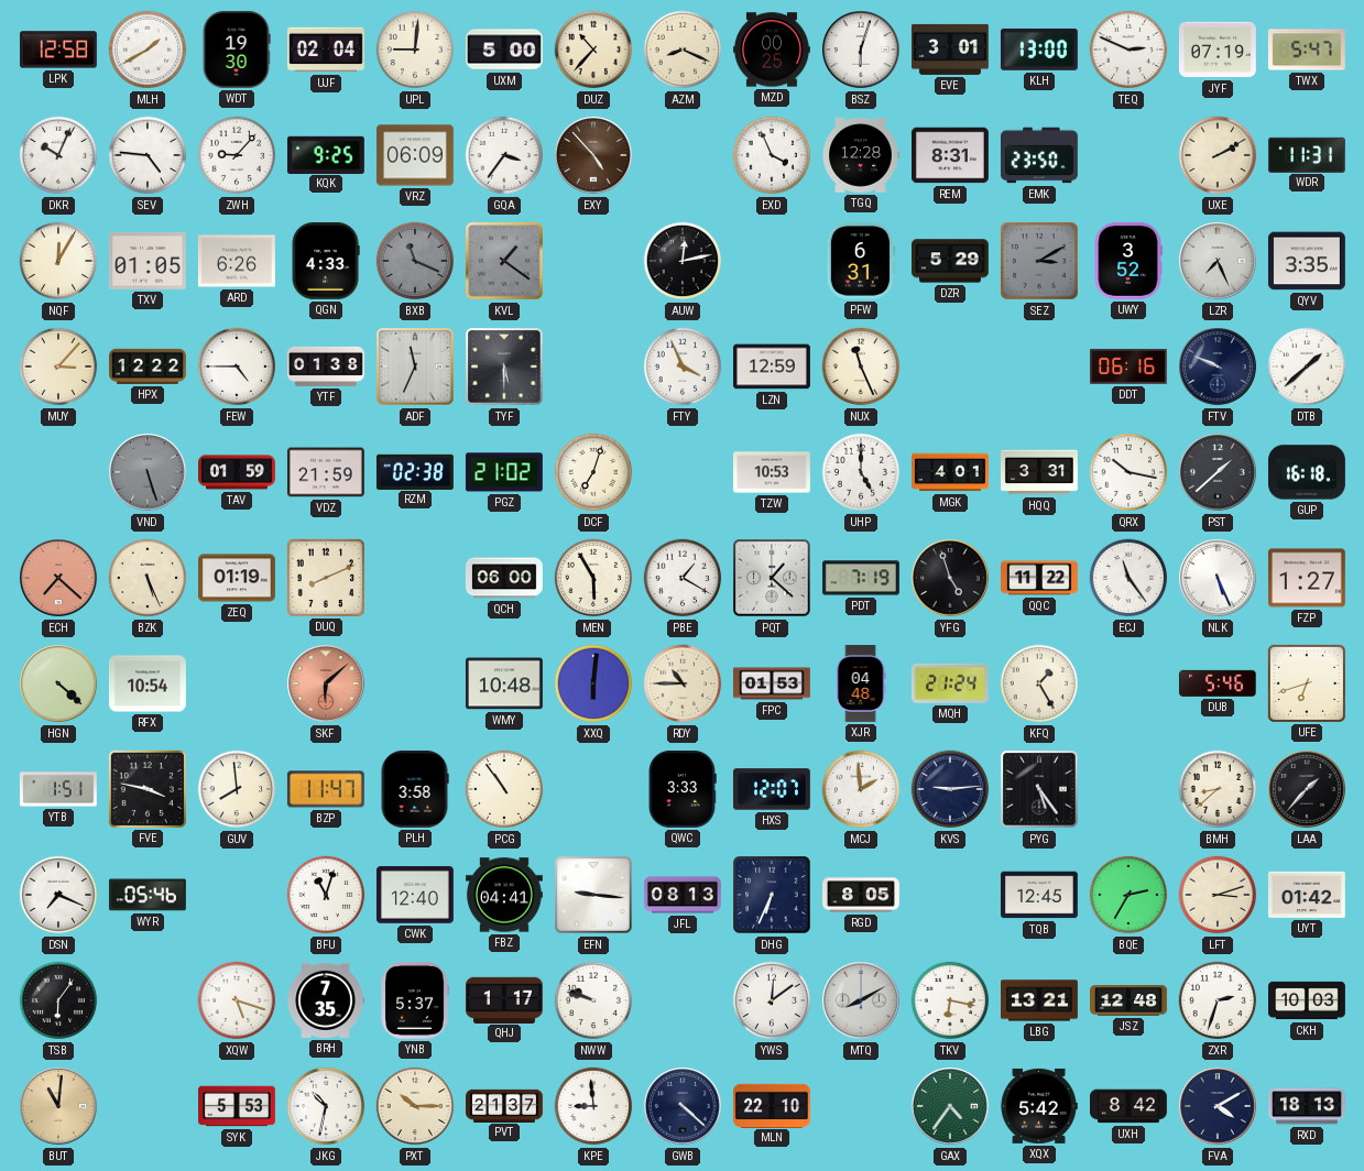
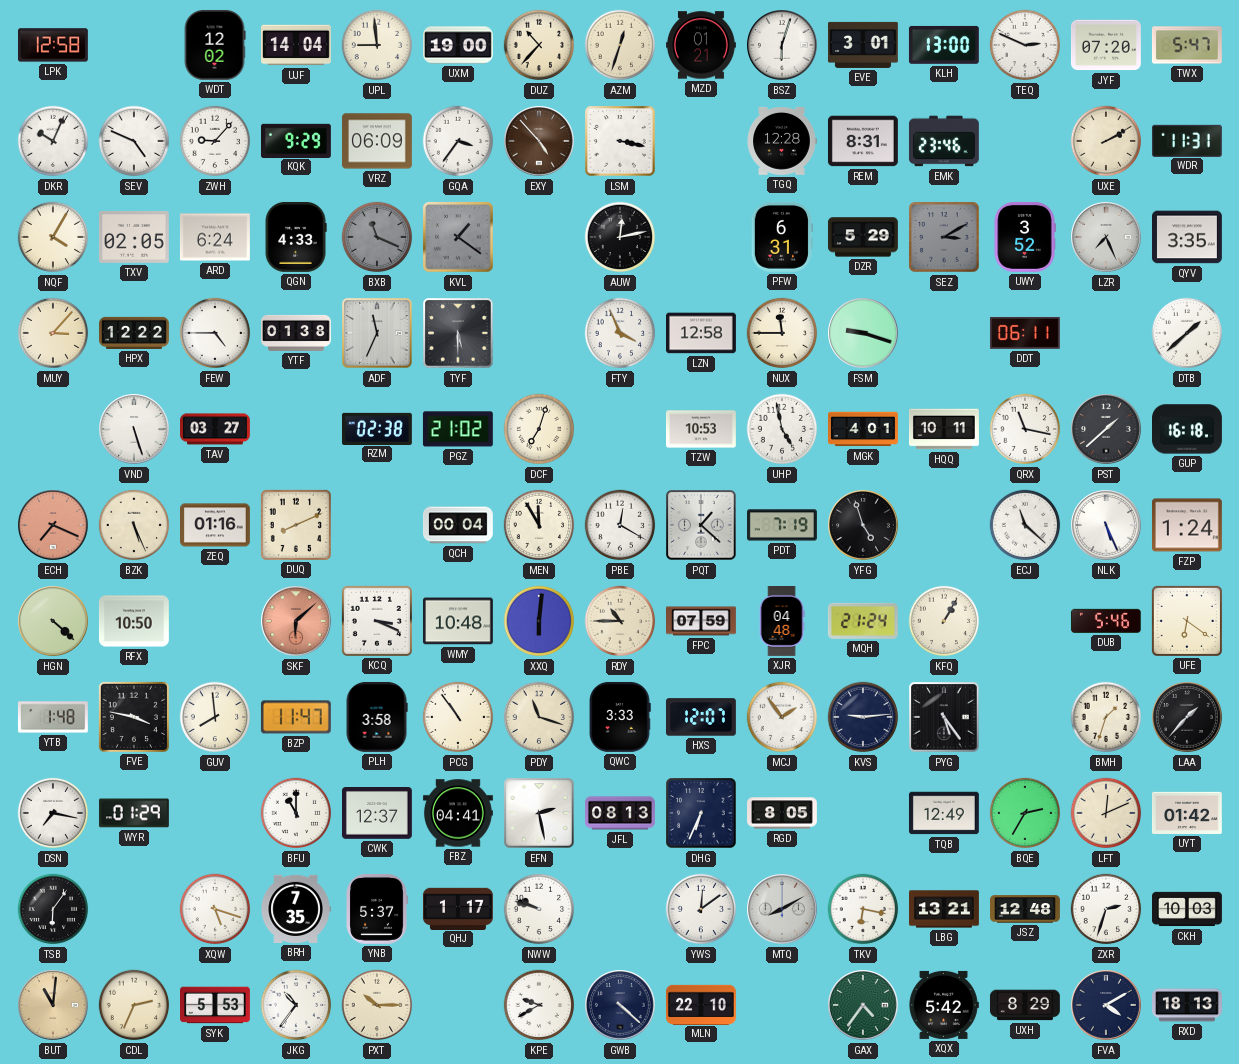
MLH: 1:40 -> none
WDT: 19:30 -> 12:02
UJF: 02:04 -> 14:04
UPL: 9:01 -> 8:59
UXM: 5:00 -> 19:00
AZM: 8:19 -> 12:33
MZD: 00:25 -> 01:21
JYF: 07:19 -> 07:20
SEV: 4:46 -> 4:49
KQK: 9:25 -> 9:29
LSM: none -> 3:17
EXD: 3:56 -> none
EMK: 23:50 -> 23:46
NQF: 12:05 -> 4:05
TXV: 01:05 -> 02:05
ARD: 6:26 -> 6:24
LZN: 12:59 -> 12:58
NUX: 11:26 -> 11:45
FSM: none -> 9:18
DDT: 06:16 -> 06:11
FTV: 9:49 -> none
VND dial: grey -> white
TAV: 01:59 -> 03:27
VDZ: 21:59 -> none
UHP: 5:00 -> 4:58
HQQ: 3:31 -> 10:11
QRX: 10:17 -> 11:17
ECH: 7:22 -> 7:19
ZEQ: 01:19 -> 01:16
QCH: 06:00 -> 00:04
MEN: 5:55 -> 11:55
PBE: 1:20 -> 12:20
QQC: 11:22 -> none
ECJ: 11:24 -> 11:22
FZP: 1:27 -> 1:24
RFX: 10:54 -> 10:50
KCQ: none -> 3:19
FPC: 01:53 -> 07:59
KFQ: 1:25 -> 1:05
UFE: 6:42 -> 6:21
YTB: 1:51 -> 1:48
PDY: none -> 11:18
MCJ: 1:59 -> 1:54
BMH: 8:38 -> 1:33
DSN: 7:19 -> 7:17
WYR: 05:46 -> 01:29
BFU: 11:03 -> 11:00
CWK: 12:40 -> 12:37
EFN: 9:16 -> 2:28
TQB: 12:45 -> 12:49
LFT: 3:12 -> 12:11
CDL: none -> 2:34
JKG: 10:32 -> 10:36
PVT: 21:37 -> none
KPE: 8:59 -> 9:40
UXH: 8:42 -> 8:29
